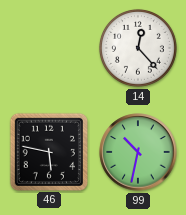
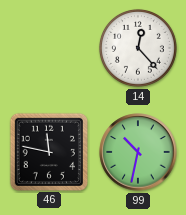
46: 5:47 -> 11:47
